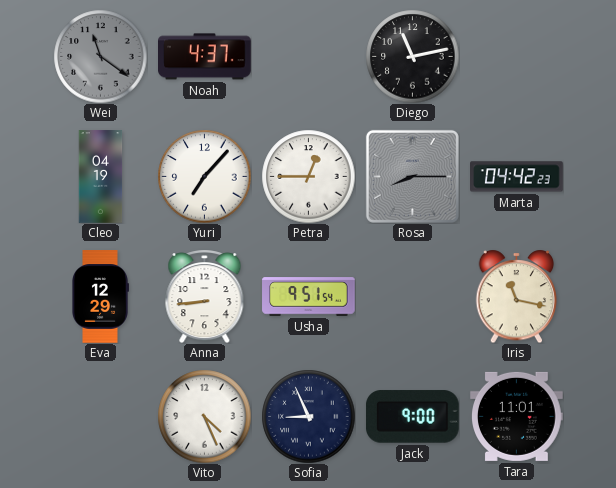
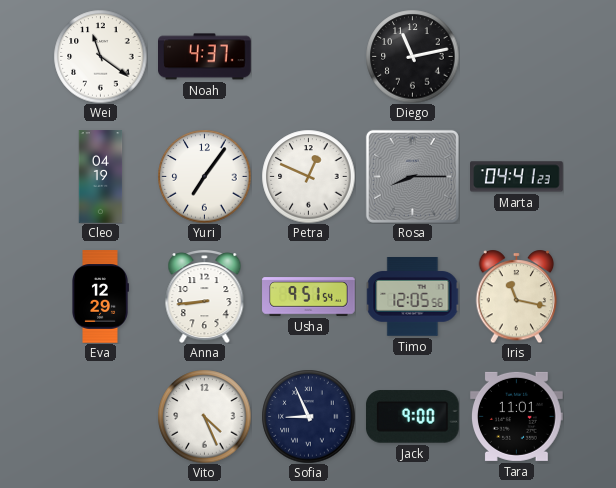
Wei dial: grey -> white
Yuri: 7:07 -> 7:06
Petra: 12:45 -> 12:49
Marta: 04:42 -> 04:41
Timo: none -> 12:05
